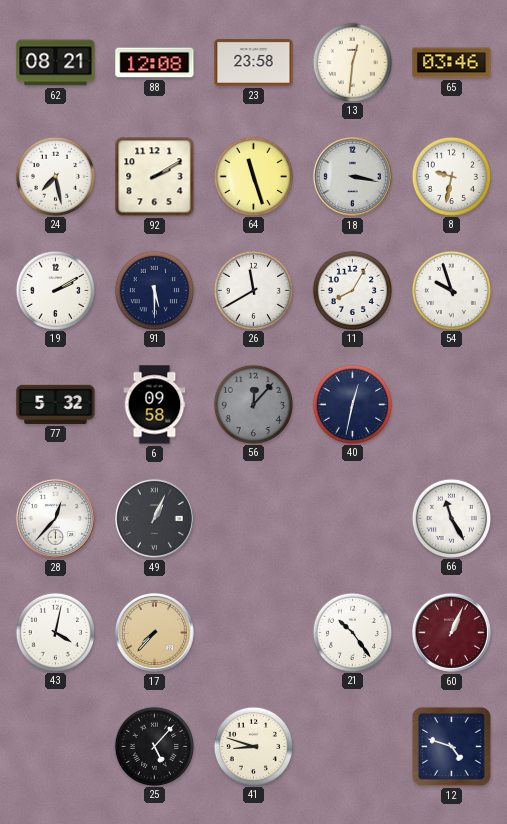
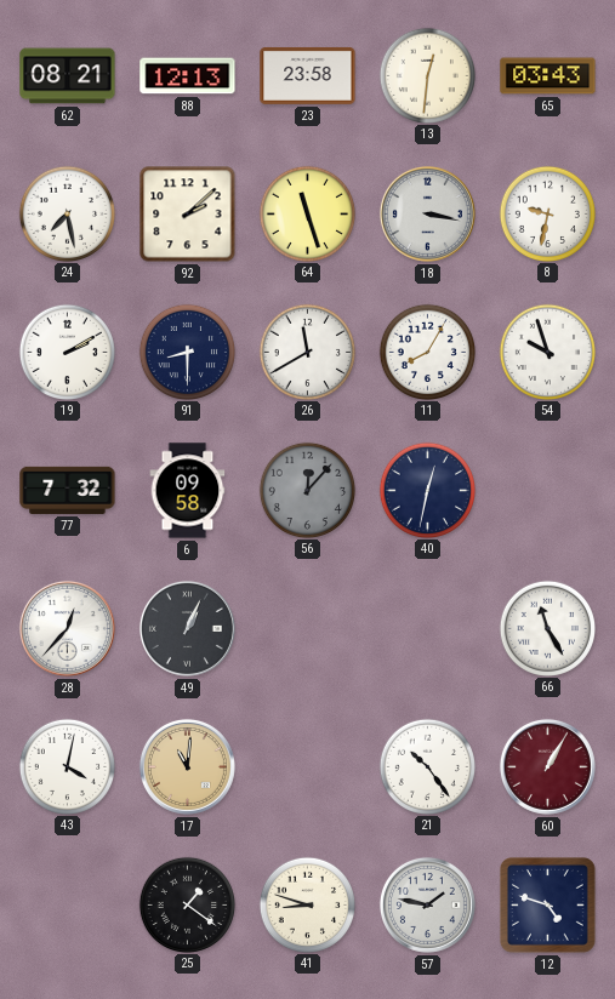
88: 12:08 -> 12:13
65: 03:46 -> 03:43
92: 2:10 -> 2:08
91: 5:30 -> 8:30
77: 5:32 -> 7:32
17: 7:37 -> 11:01
60: 1:04 -> 1:05
25: 5:07 -> 1:21
57: none -> 1:47
